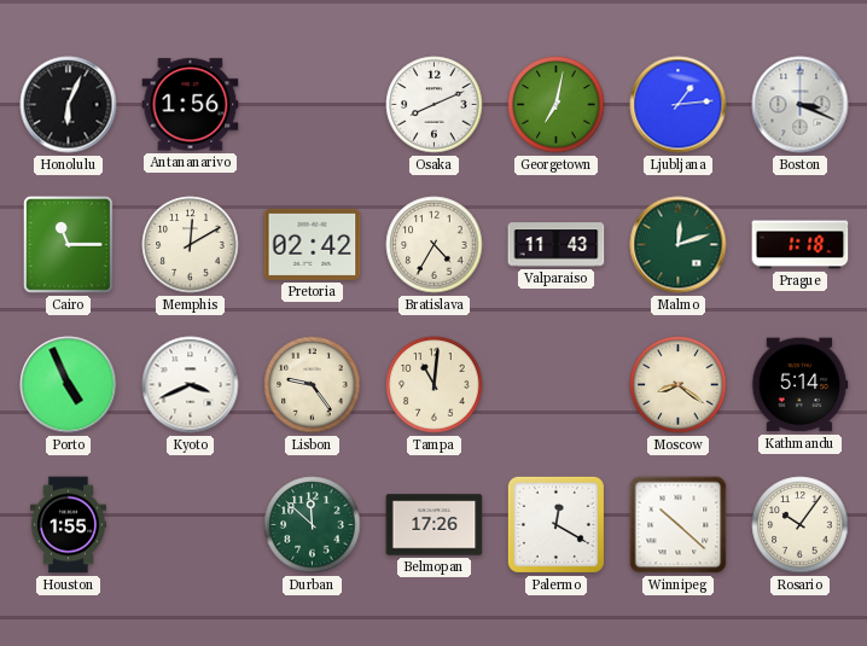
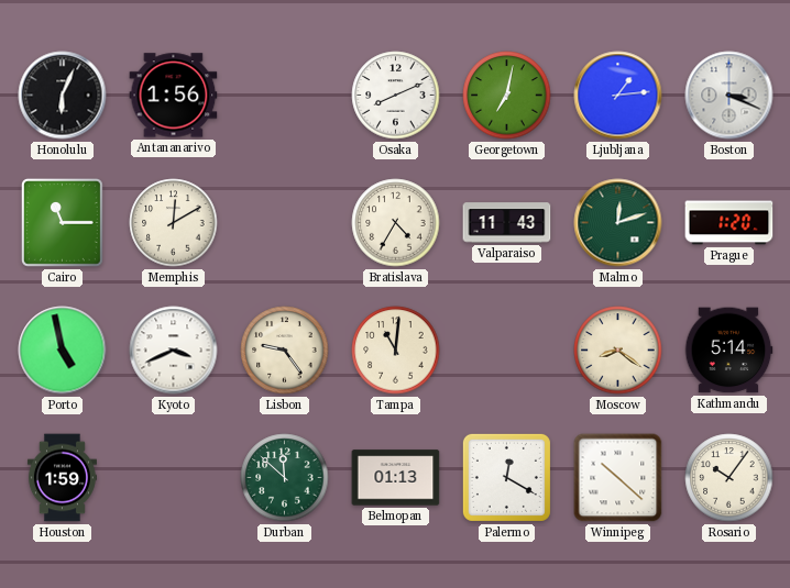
Pretoria: 02:42 -> none
Prague: 1:18 -> 1:20
Porto: 4:56 -> 4:58
Houston: 1:55 -> 1:59
Belmopan: 17:26 -> 01:13
